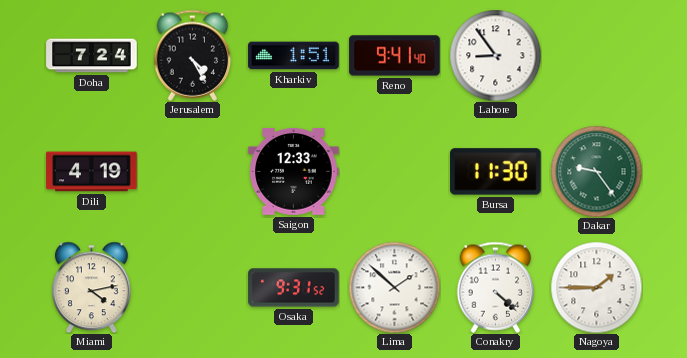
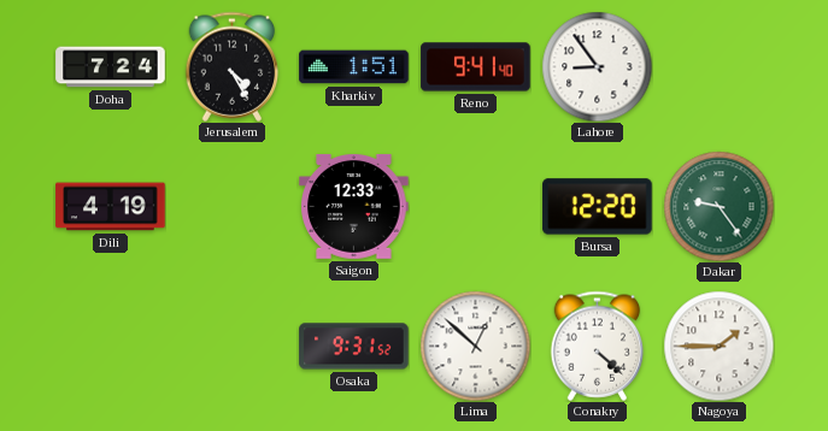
Bursa: 11:30 -> 12:20
Miami: 4:13 -> none
Lima: 1:52 -> 12:52
